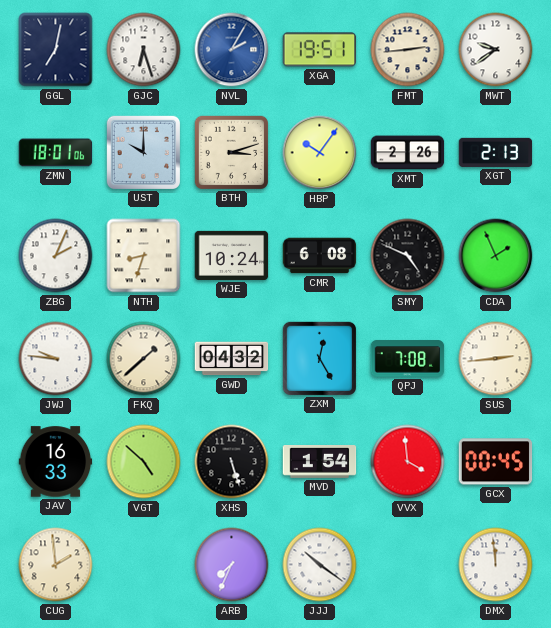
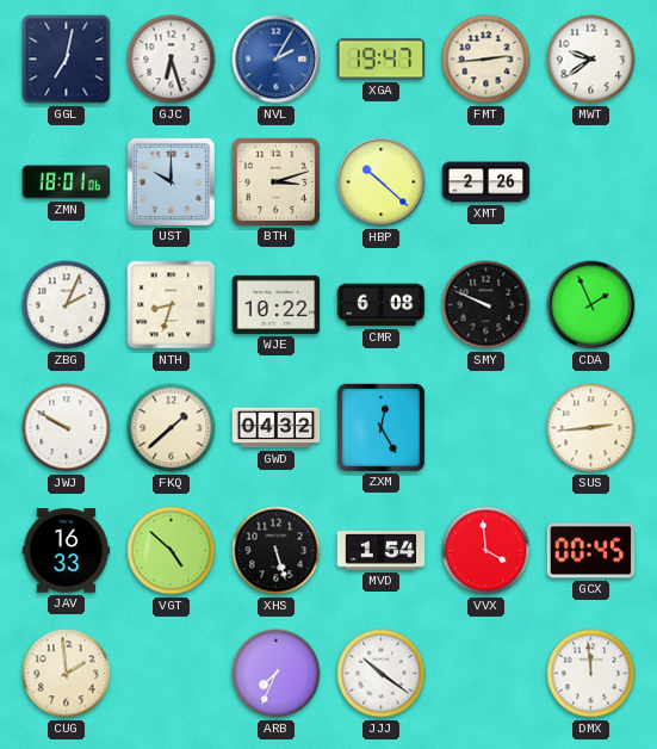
XGA: 19:51 -> 19:47
HBP: 10:06 -> 10:22
XGT: 2:13 -> none
WJE: 10:24 -> 10:22
SMY: 4:49 -> 9:49
JWJ: 9:46 -> 9:50
QPJ: 7:08 -> none
